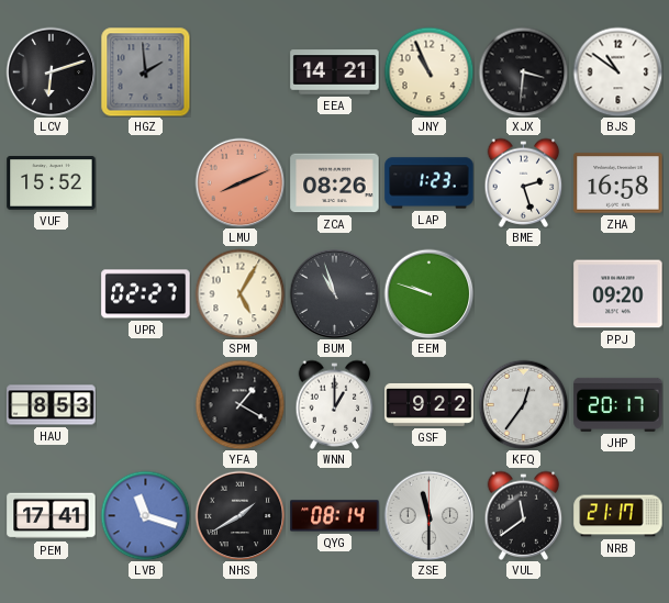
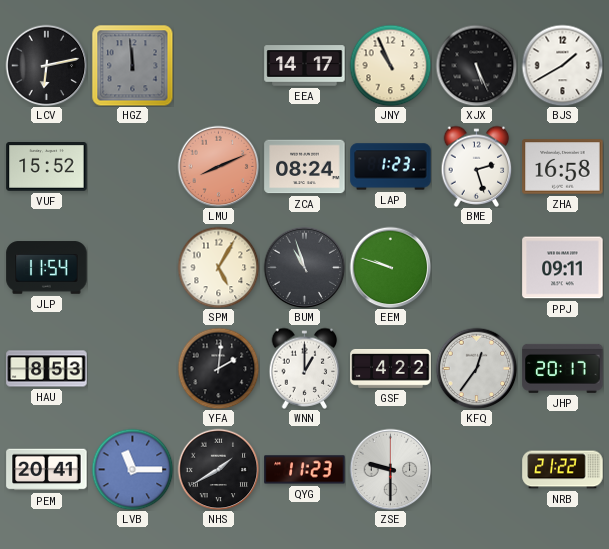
LCV: 6:12 -> 6:13
HGZ: 1:59 -> 11:59
EEA: 14:21 -> 14:17
XJX: 3:31 -> 5:26
BJS: 10:51 -> 1:40
ZCA: 08:26 -> 08:24
JLP: none -> 11:54
UPR: 02:27 -> none
PPJ: 09:20 -> 09:11
YFA: 1:20 -> 2:01
GSF: 9:22 -> 4:22
PEM: 17:41 -> 20:41
LVB: 11:18 -> 11:15
QYG: 08:14 -> 11:23
ZSE: 11:30 -> 9:30
VUL: 11:39 -> none
NRB: 21:17 -> 21:22
